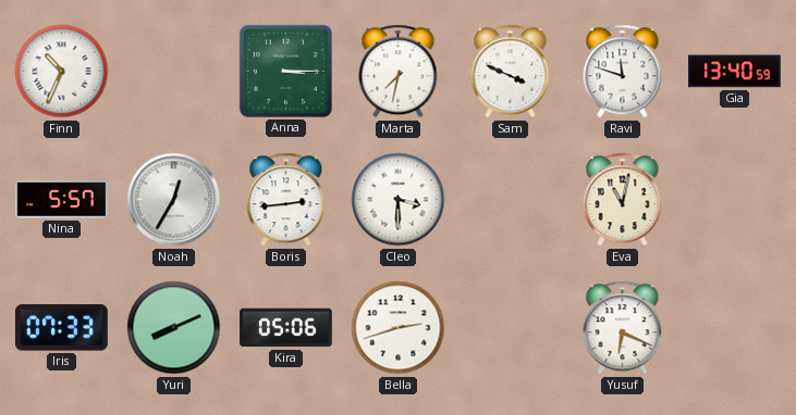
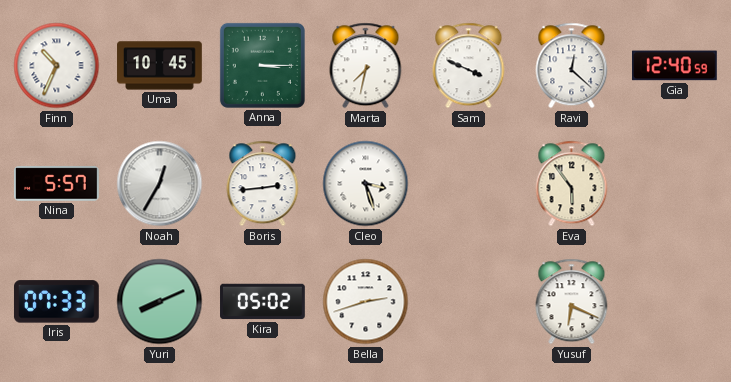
Uma: none -> 10:45
Ravi: 11:48 -> 12:22
Gia: 13:40 -> 12:40
Cleo: 3:30 -> 3:27
Eva: 11:02 -> 5:54
Kira: 05:06 -> 05:02
